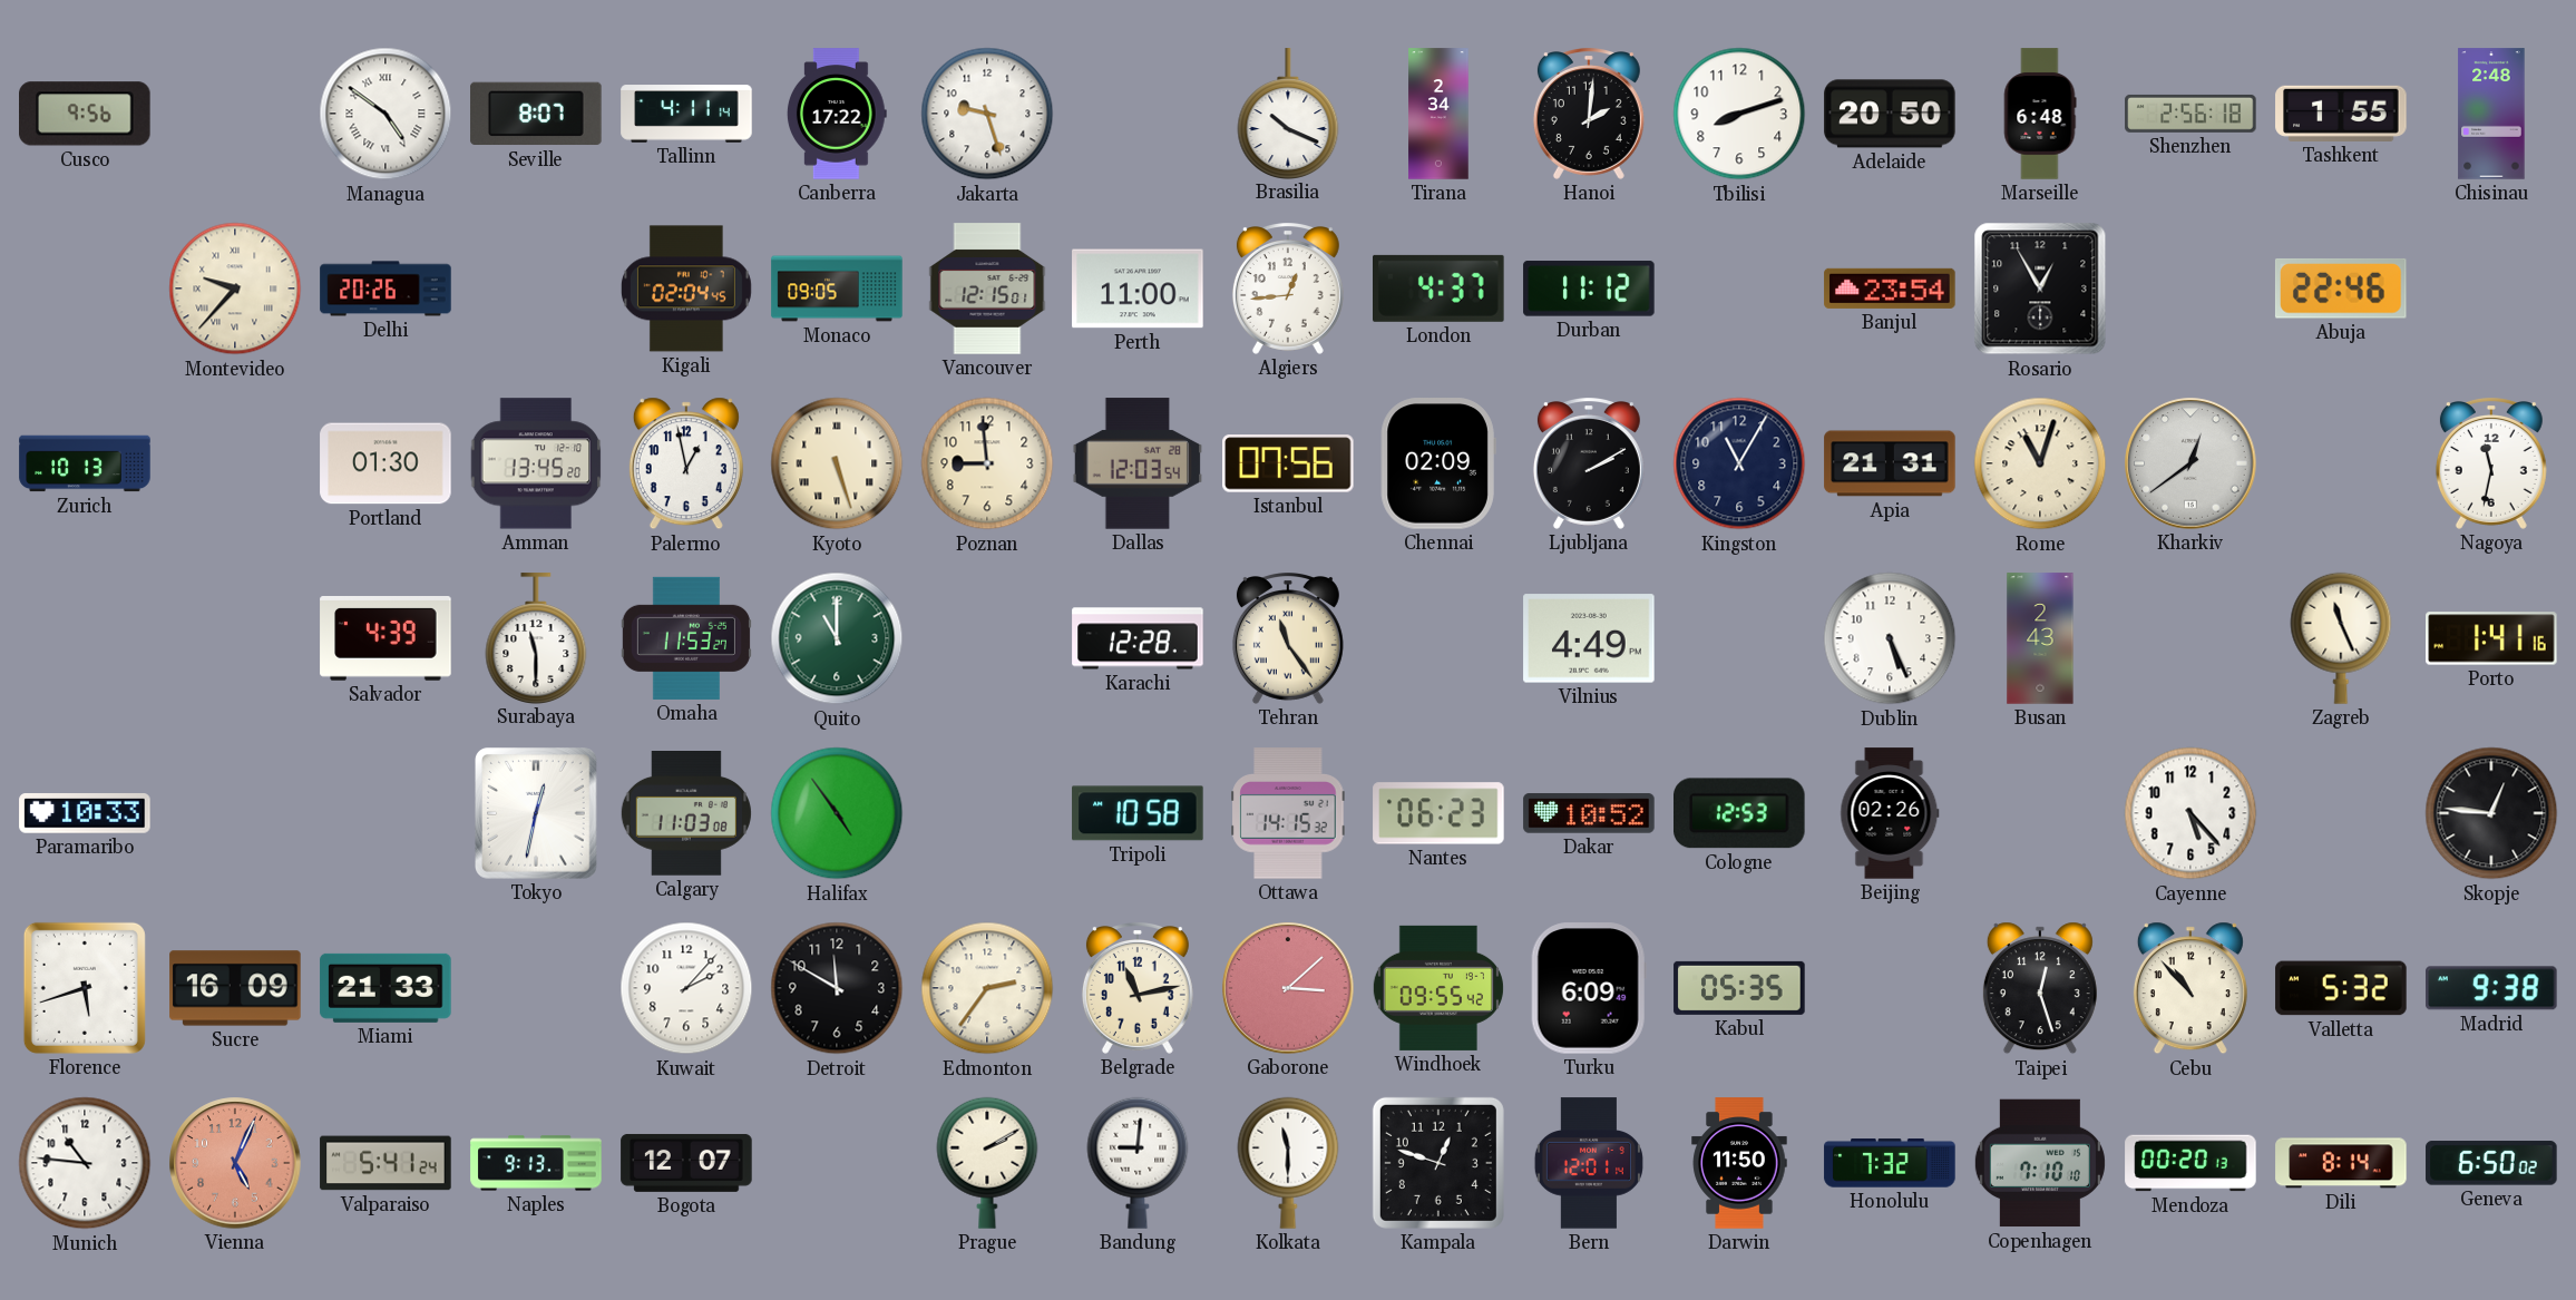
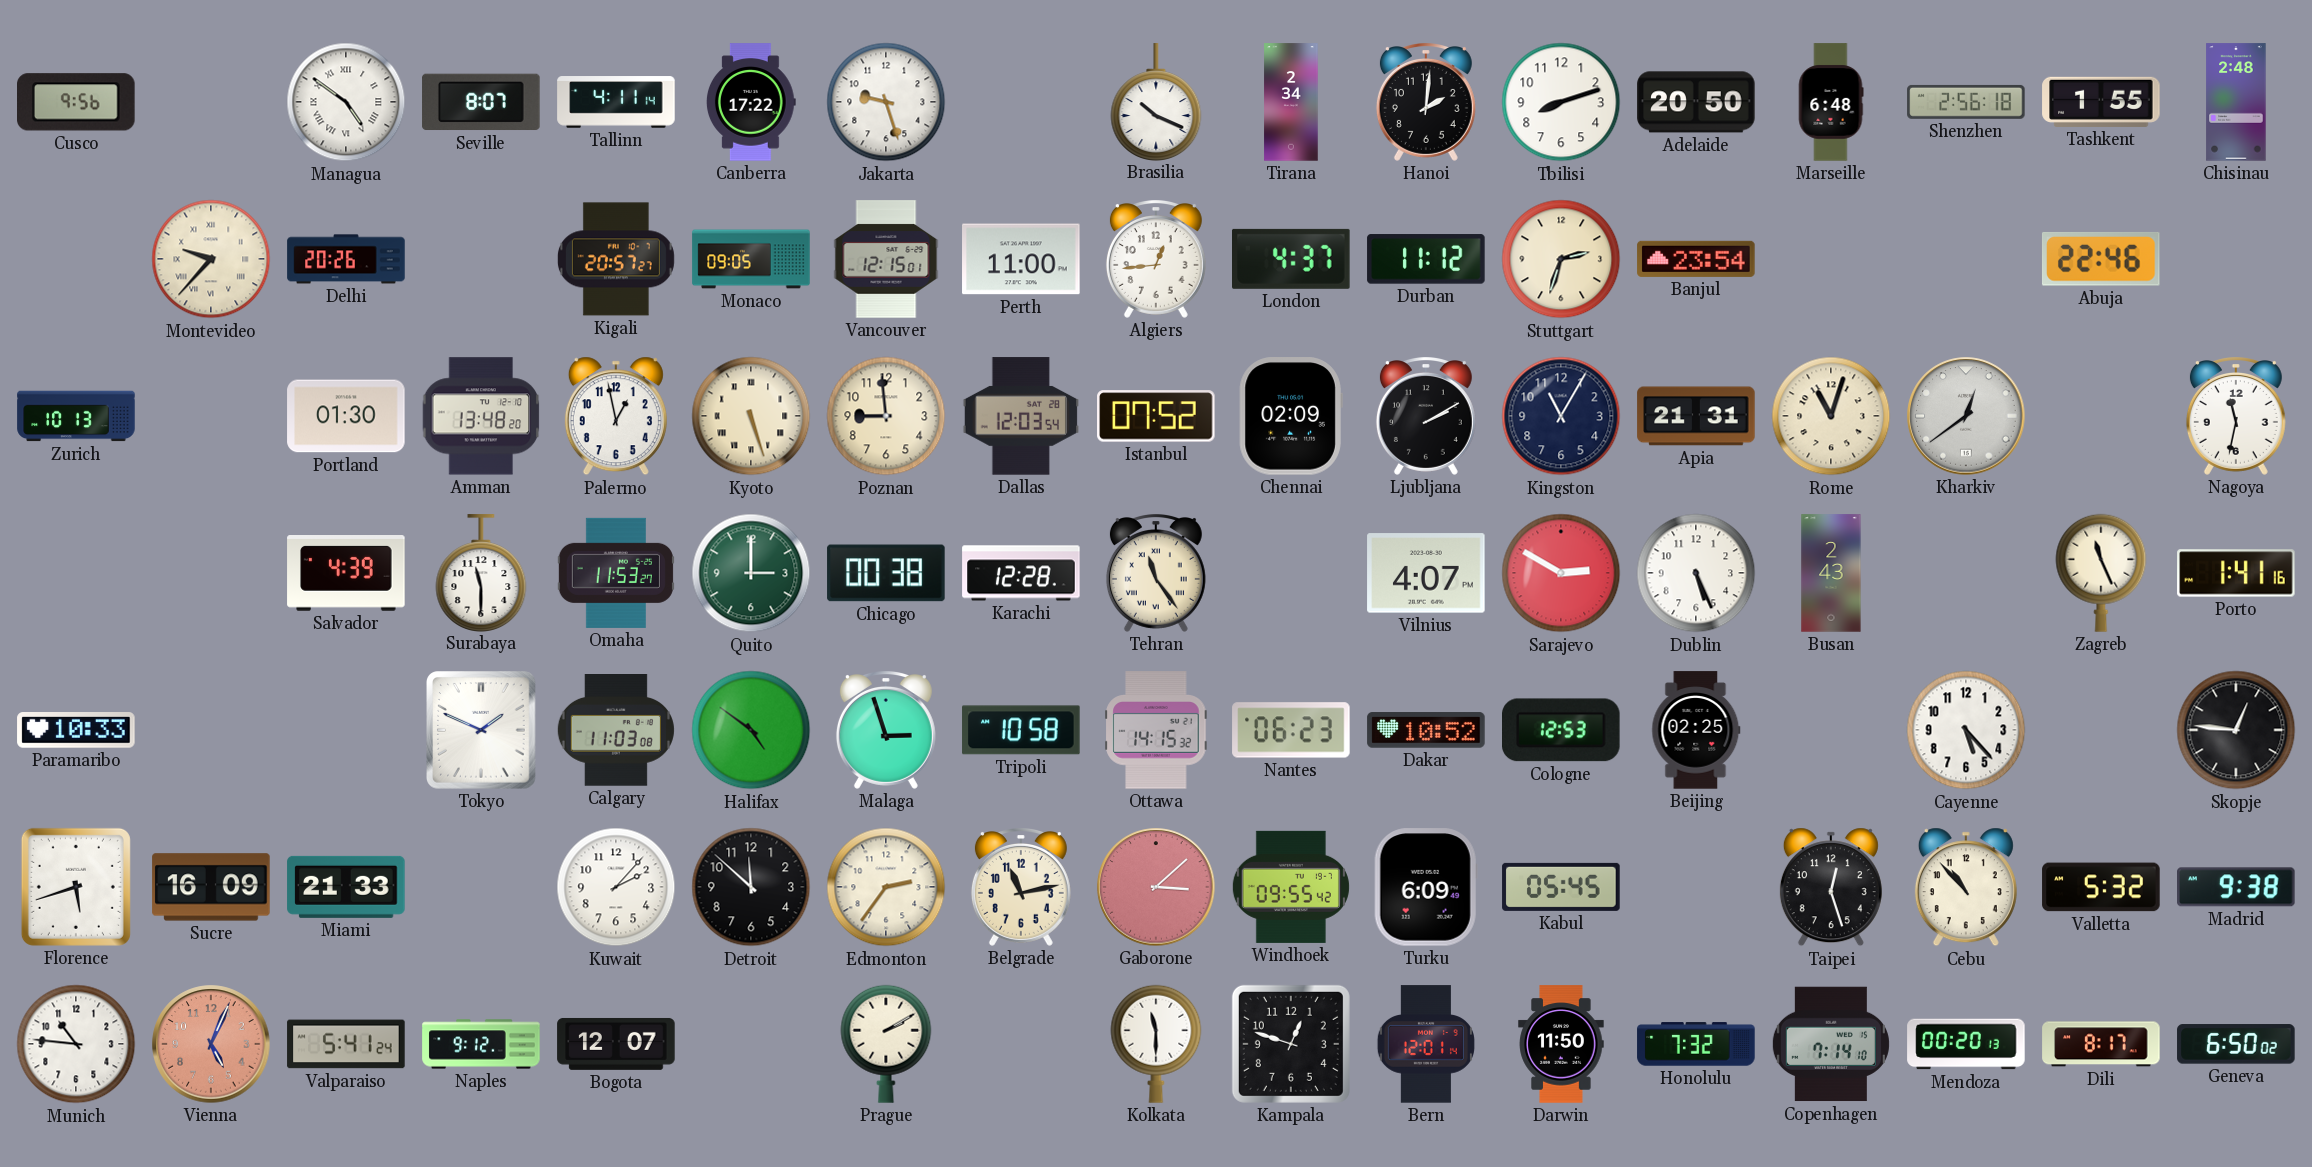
Kigali: 02:04 -> 20:57
Stuttgart: none -> 2:33
Rosario: 12:55 -> none
Amman: 13:45 -> 13:48
Istanbul: 07:56 -> 07:52
Quito: 11:00 -> 3:00
Chicago: none -> 00:38
Vilnius: 4:49 -> 4:07
Sarajevo: none -> 2:50
Tokyo: 12:32 -> 1:49
Halifax: 4:54 -> 4:51
Malaga: none -> 2:57
Beijing: 02:26 -> 02:25
Detroit: 11:50 -> 11:52
Kabul: 05:35 -> 05:45
Naples: 9:13 -> 9:12
Bandung: 9:01 -> none
Copenhagen: 7:10 -> 7:14
Dili: 8:14 -> 8:17
